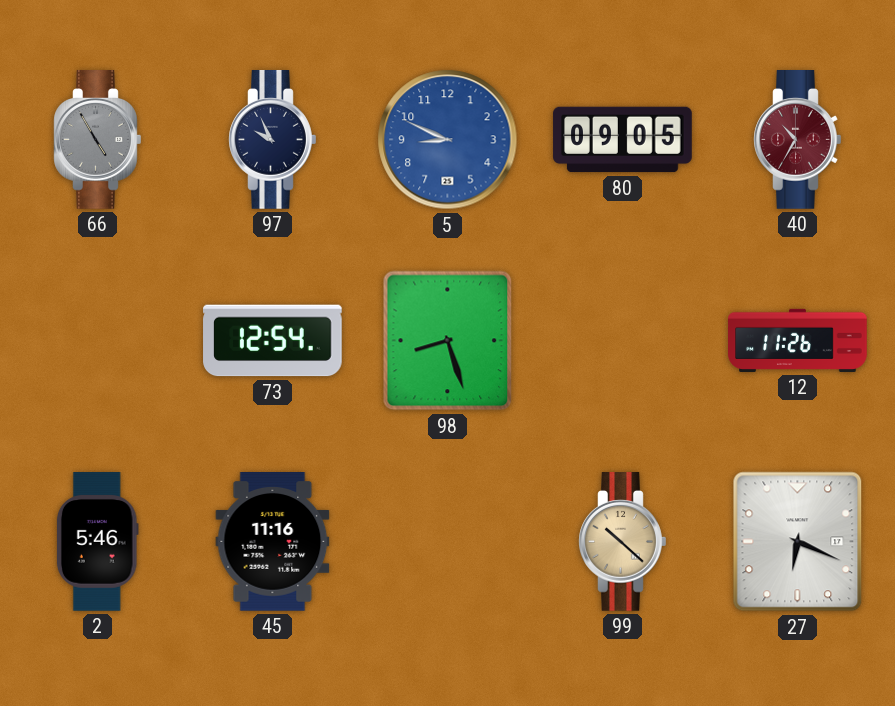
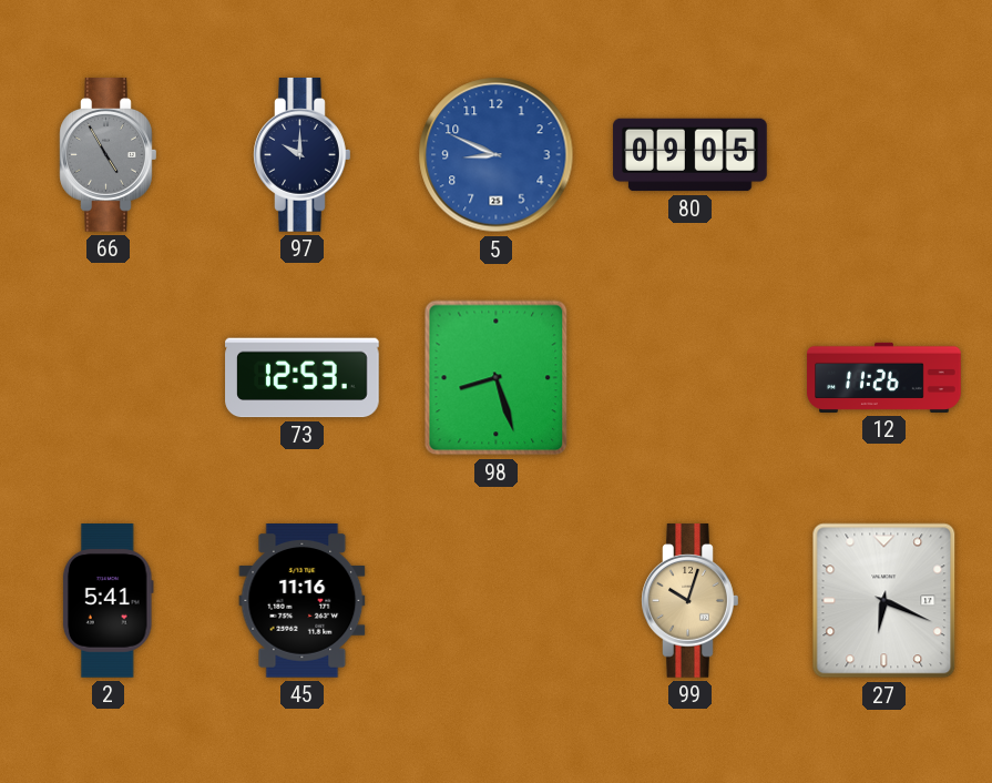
97: 9:56 -> 10:00
40: 10:35 -> none
73: 12:54 -> 12:53
2: 5:46 -> 5:41
99: 10:22 -> 10:03
